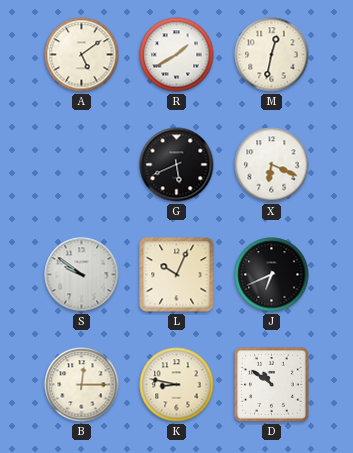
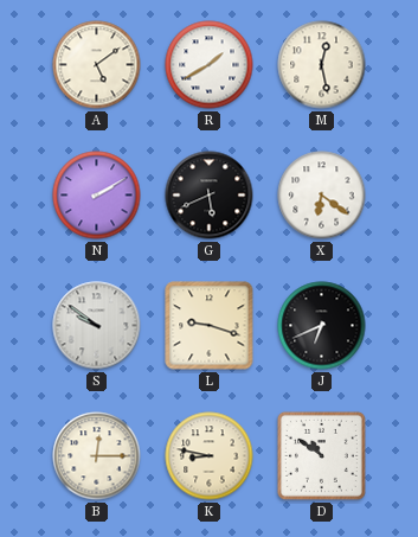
M: 12:32 -> 12:28
N: none -> 2:10
X: 6:19 -> 6:21
L: 10:04 -> 9:18
